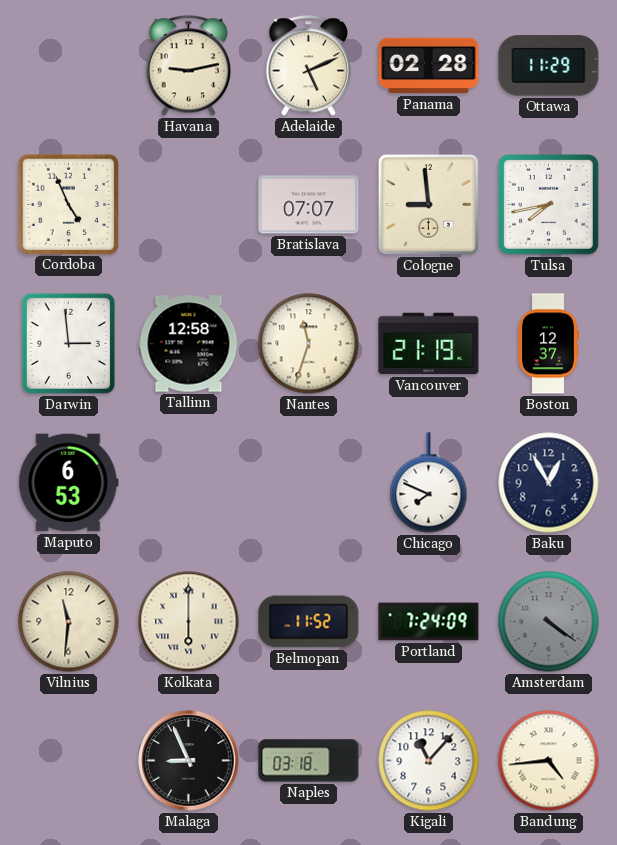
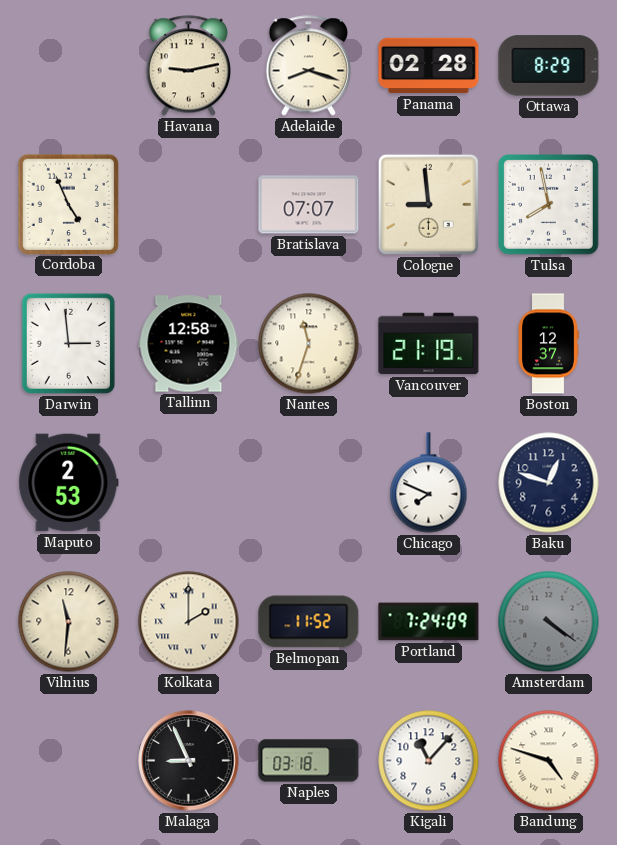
Adelaide: 5:11 -> 8:18
Ottawa: 11:29 -> 8:29
Tulsa: 7:43 -> 7:58
Maputo: 6:53 -> 2:53
Baku: 12:55 -> 12:48
Kolkata: 6:00 -> 2:00
Bandung: 4:44 -> 4:48
